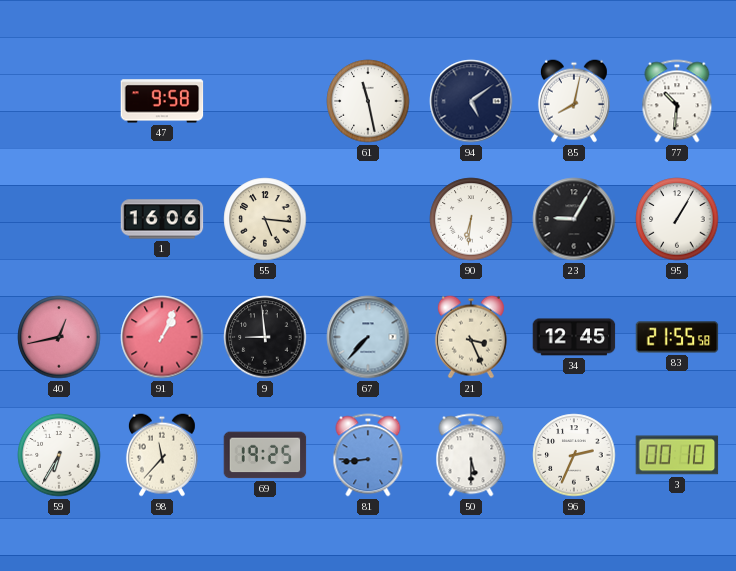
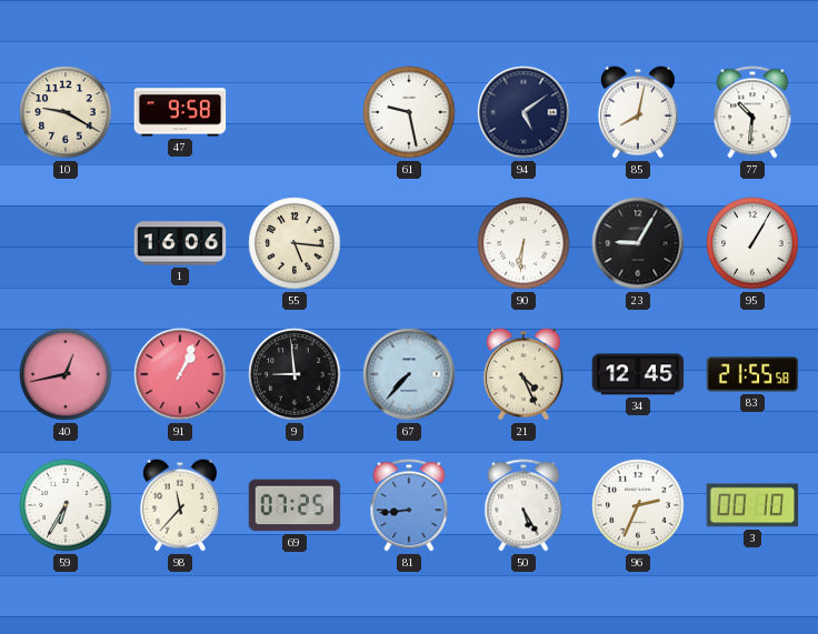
10: none -> 9:20
61: 11:28 -> 9:28
21: 3:26 -> 4:26
69: 19:25 -> 07:25
50: 5:30 -> 5:25
